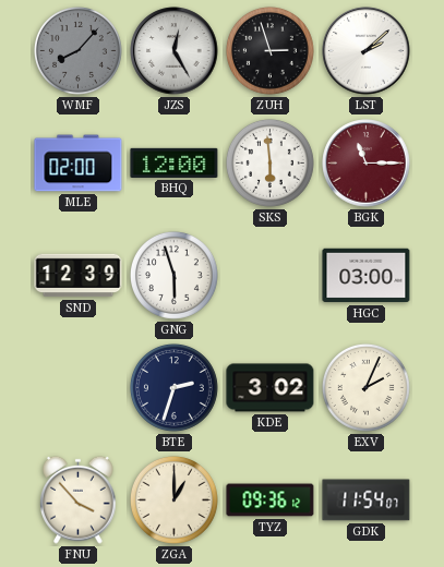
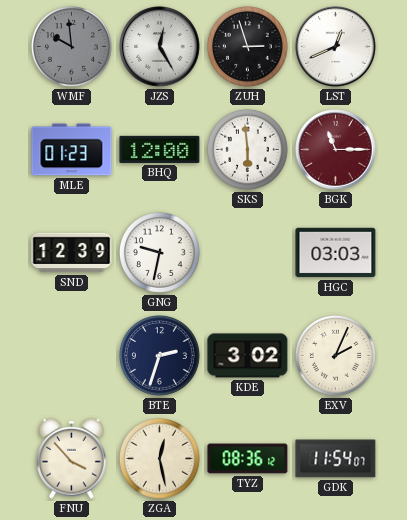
WMF: 8:07 -> 9:59
LST: 2:08 -> 12:41
MLE: 02:00 -> 01:23
GNG: 5:57 -> 9:32
HGC: 03:00 -> 03:03
ZGA: 1:00 -> 12:28
TYZ: 09:36 -> 08:36
